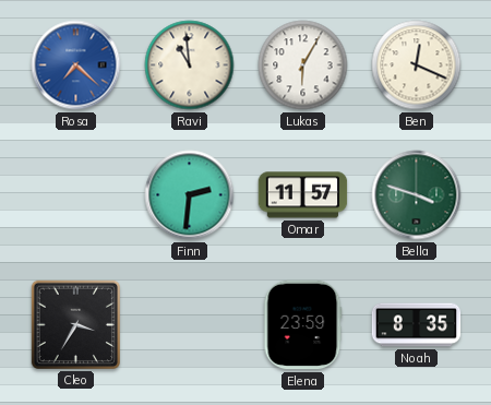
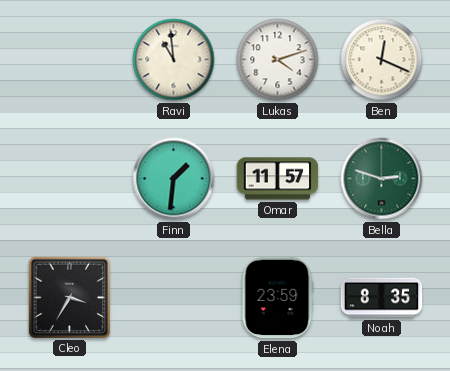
Rosa: 7:22 -> none
Lukas: 6:05 -> 4:12
Finn: 2:31 -> 1:31
Bella: 3:48 -> 2:48
